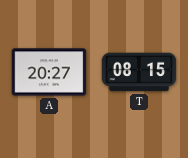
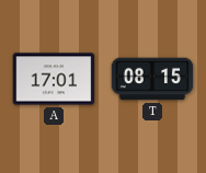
A: 20:27 -> 17:01
